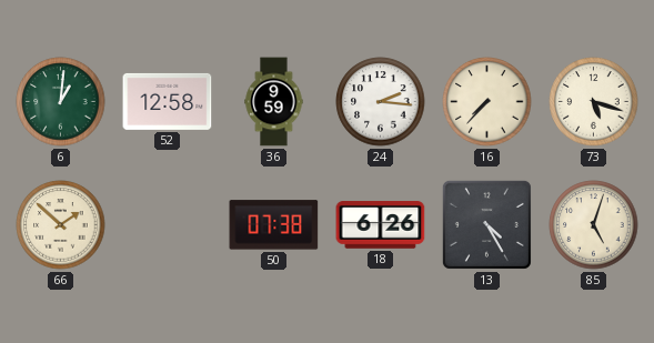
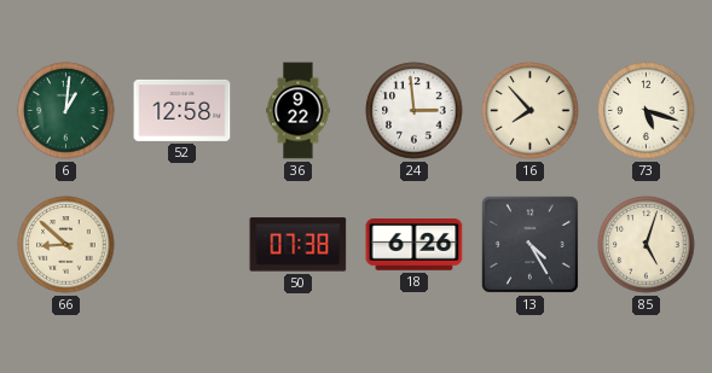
36: 9:59 -> 9:22
24: 2:16 -> 2:59
16: 7:37 -> 7:53
66: 1:52 -> 8:52
